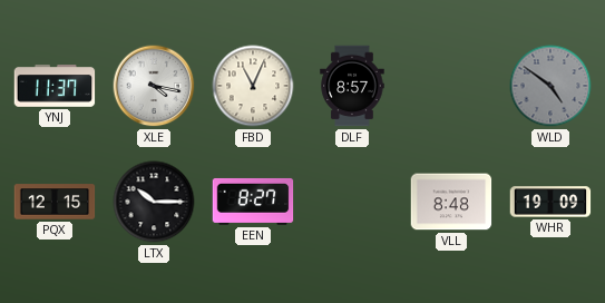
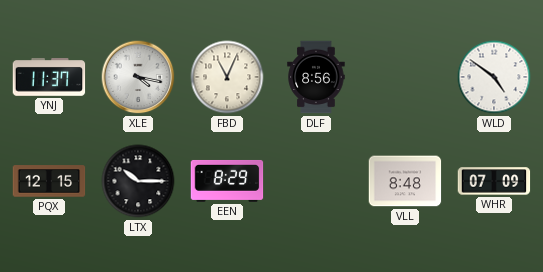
DLF: 8:57 -> 8:56
WLD dial: grey -> white
EEN: 8:27 -> 8:29
WHR: 19:09 -> 07:09
